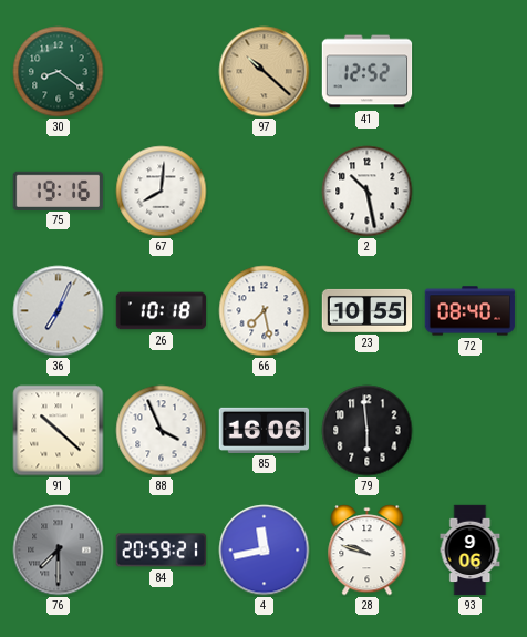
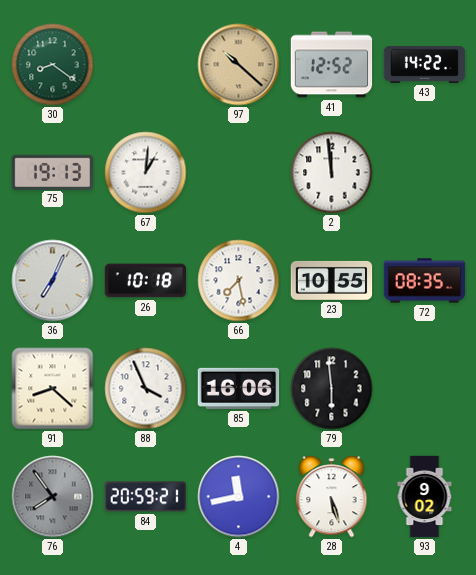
43: none -> 14:22
75: 19:16 -> 19:13
67: 8:01 -> 1:01
2: 10:28 -> 11:59
72: 08:40 -> 08:35
91: 10:22 -> 8:22
76: 7:30 -> 7:54
28: 9:48 -> 5:27
93: 9:06 -> 9:02
